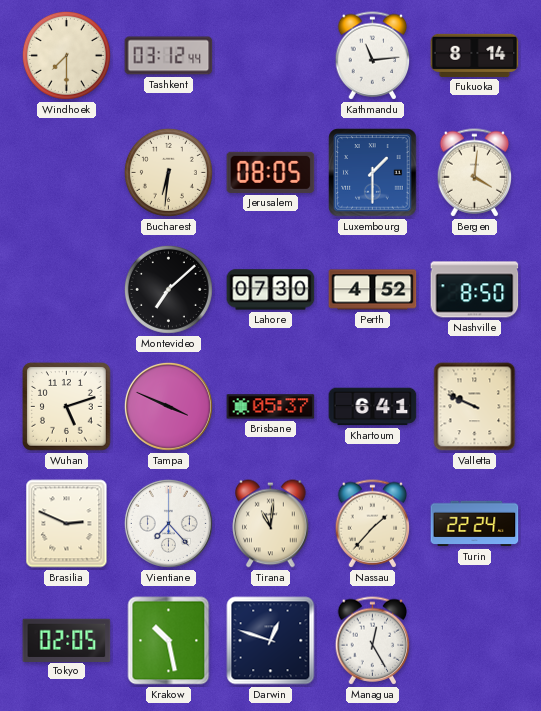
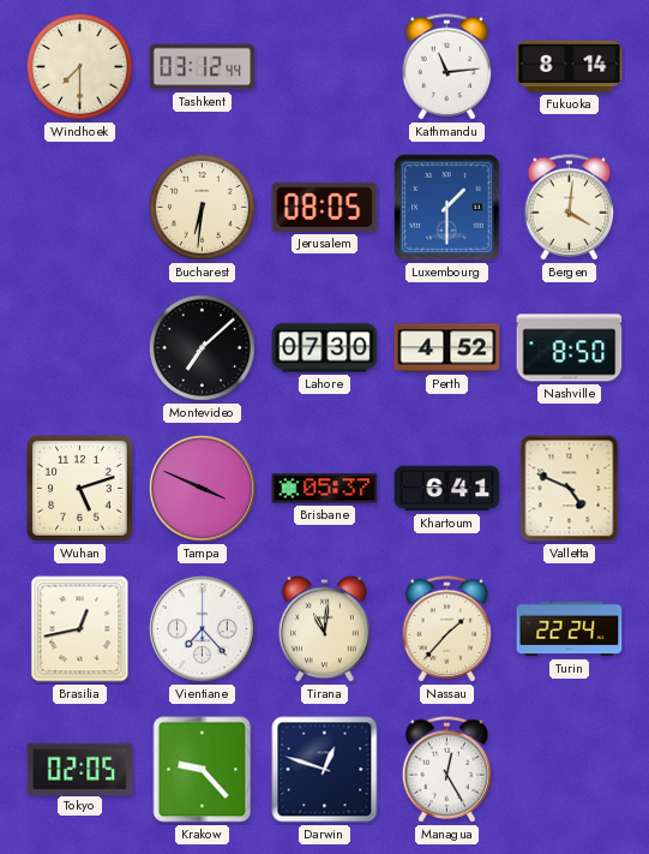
Valletta: 9:49 -> 4:49
Brasilia: 2:49 -> 12:43
Krakow: 10:28 -> 9:23
